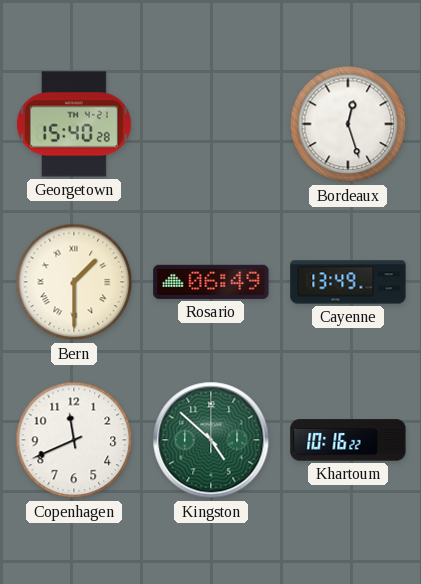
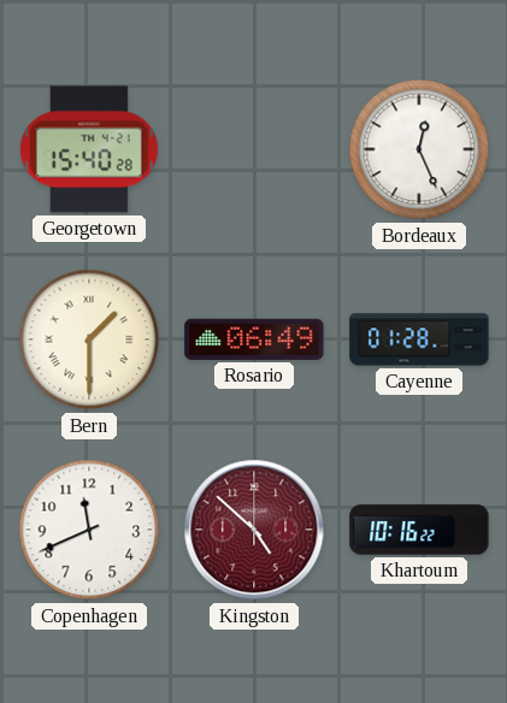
Bordeaux: 12:27 -> 12:26
Cayenne: 13:49 -> 01:28
Kingston dial: green -> burgundy
